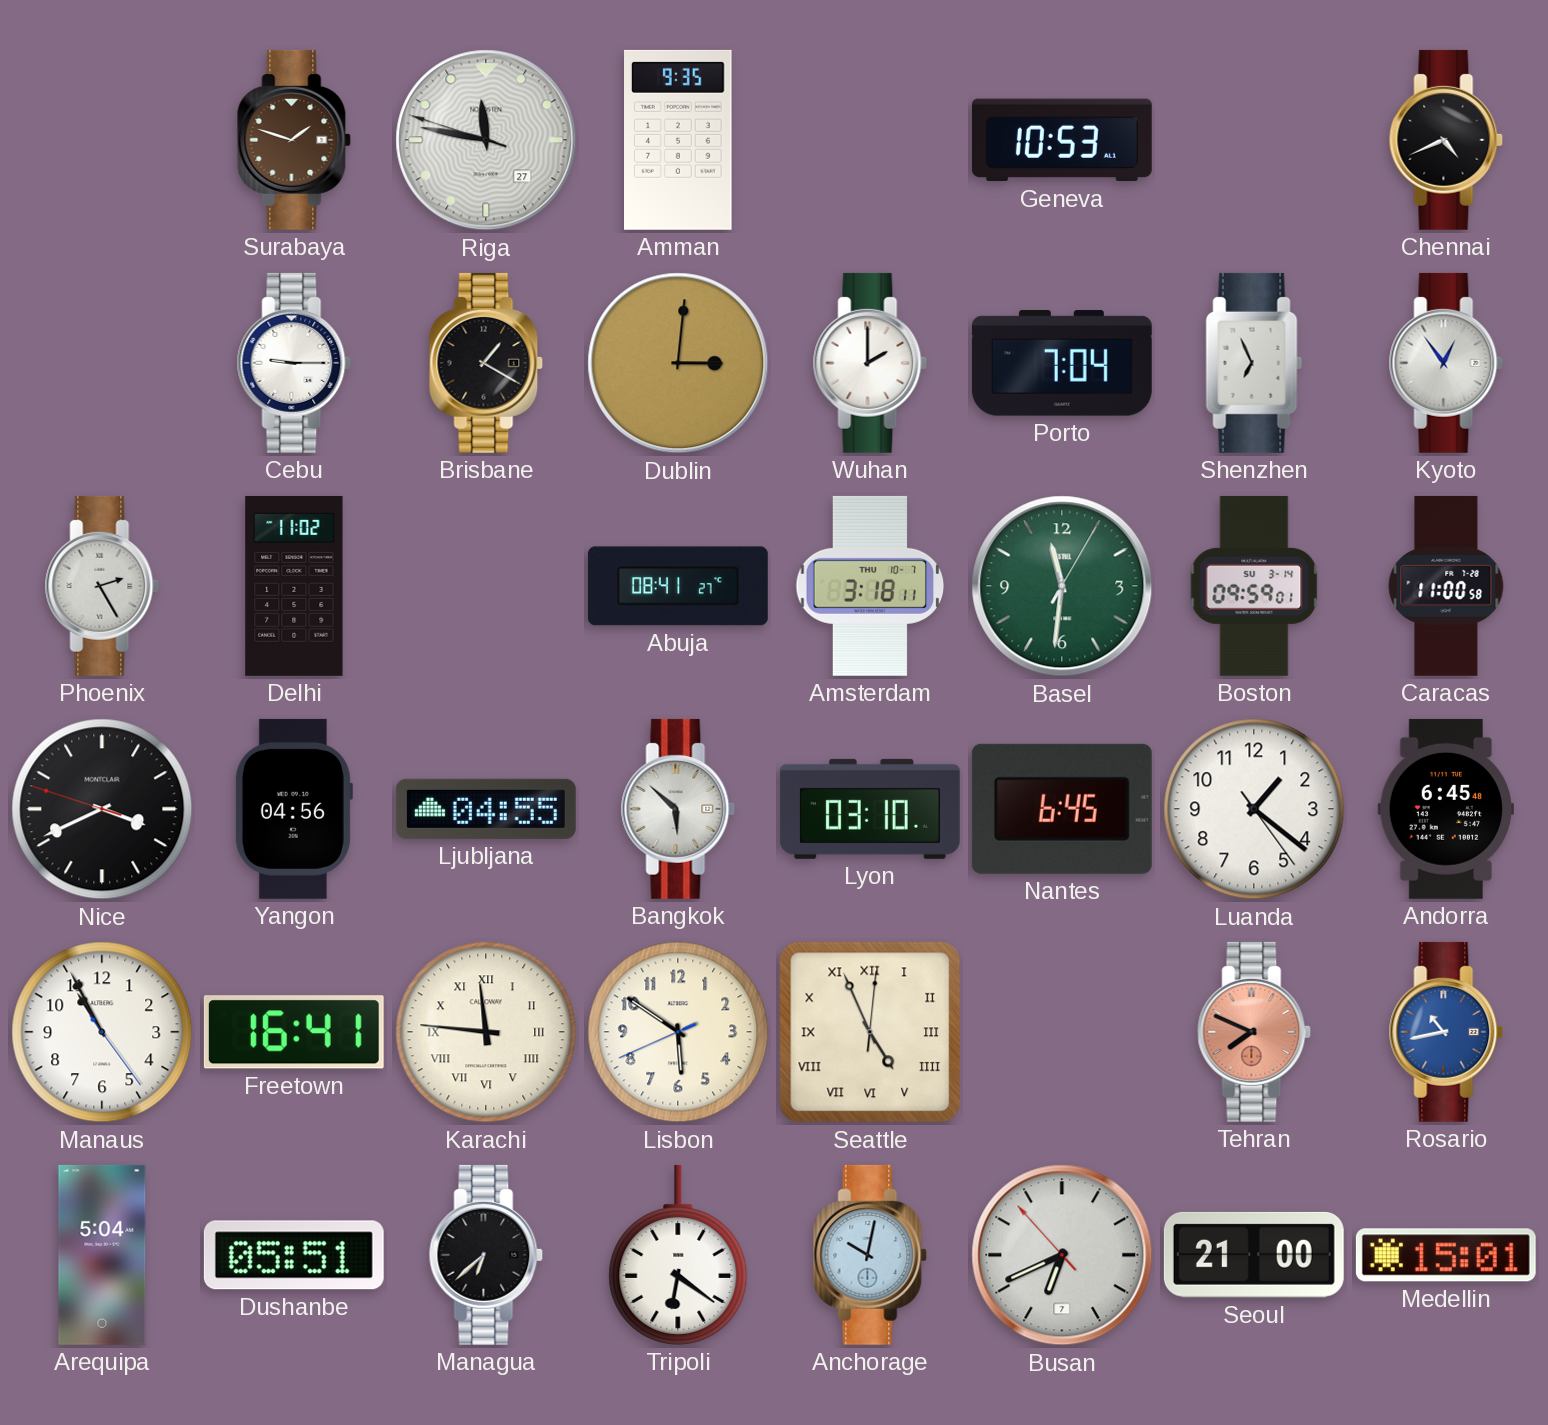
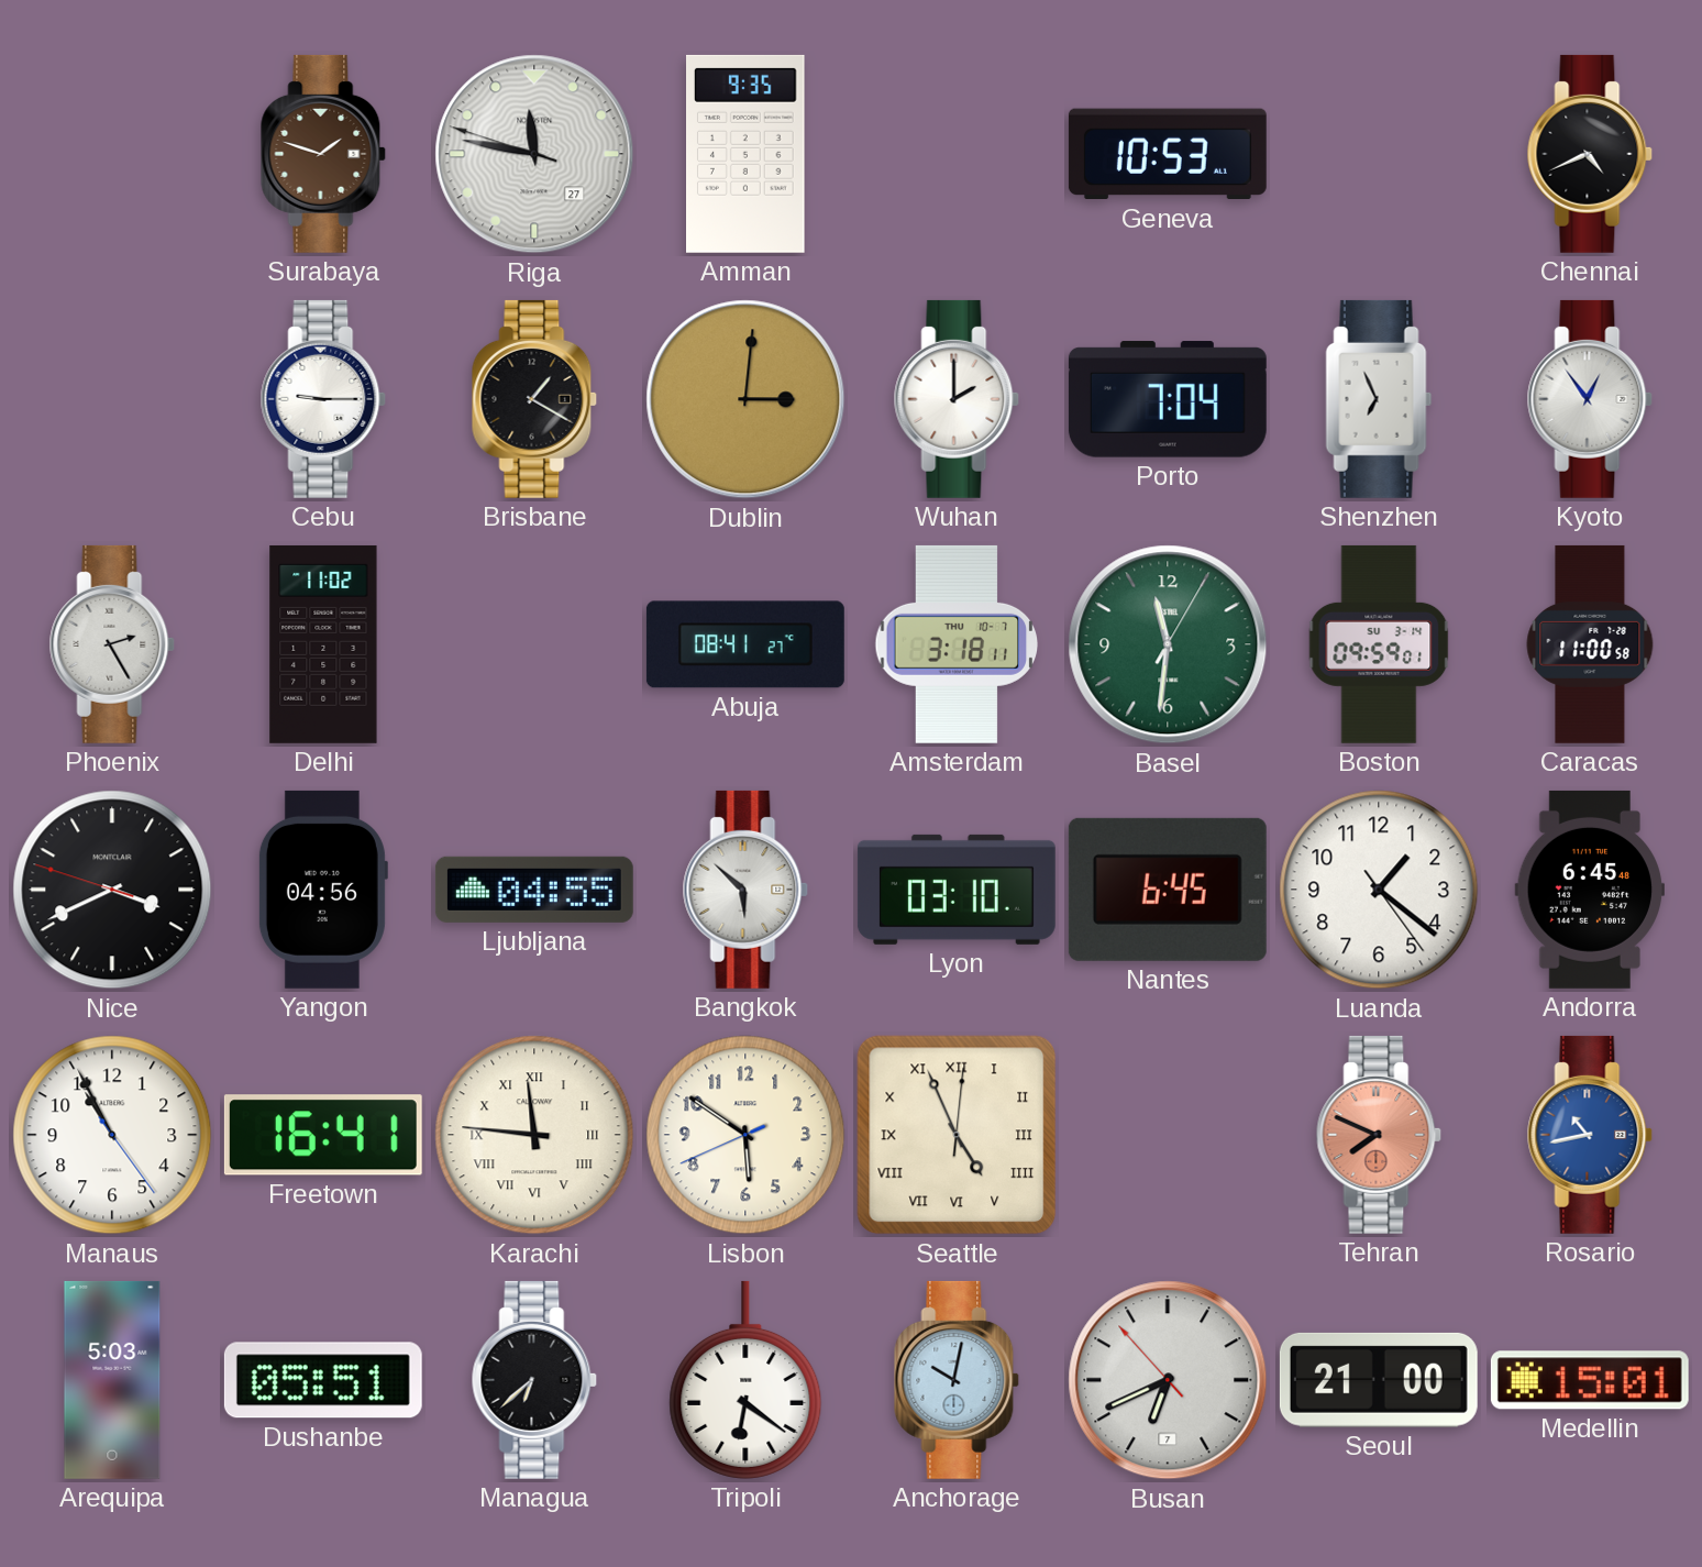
Arequipa: 5:04 -> 5:03
